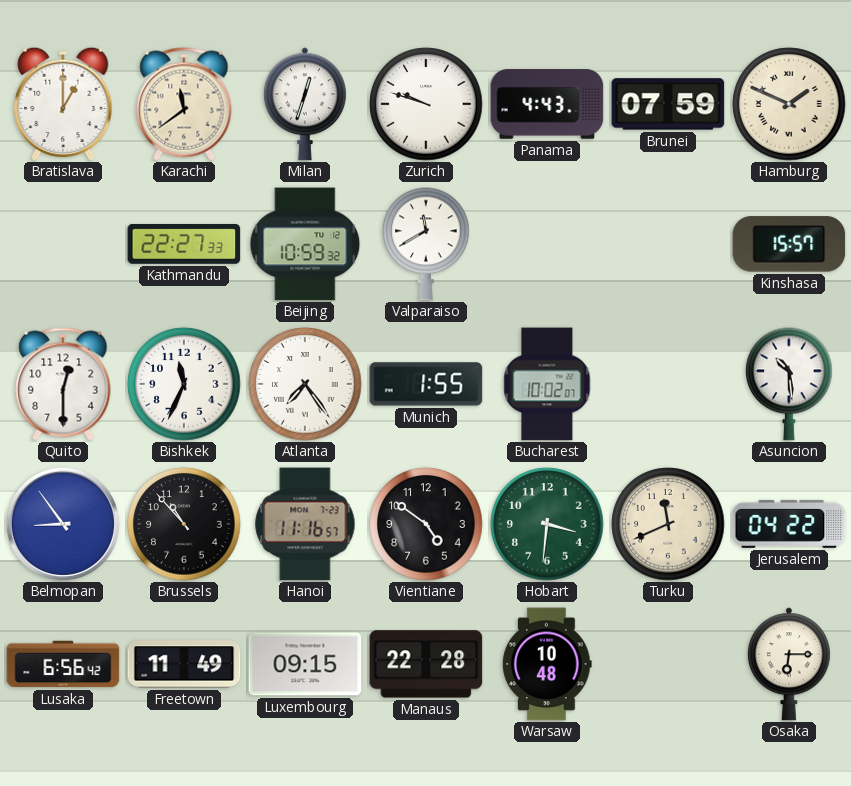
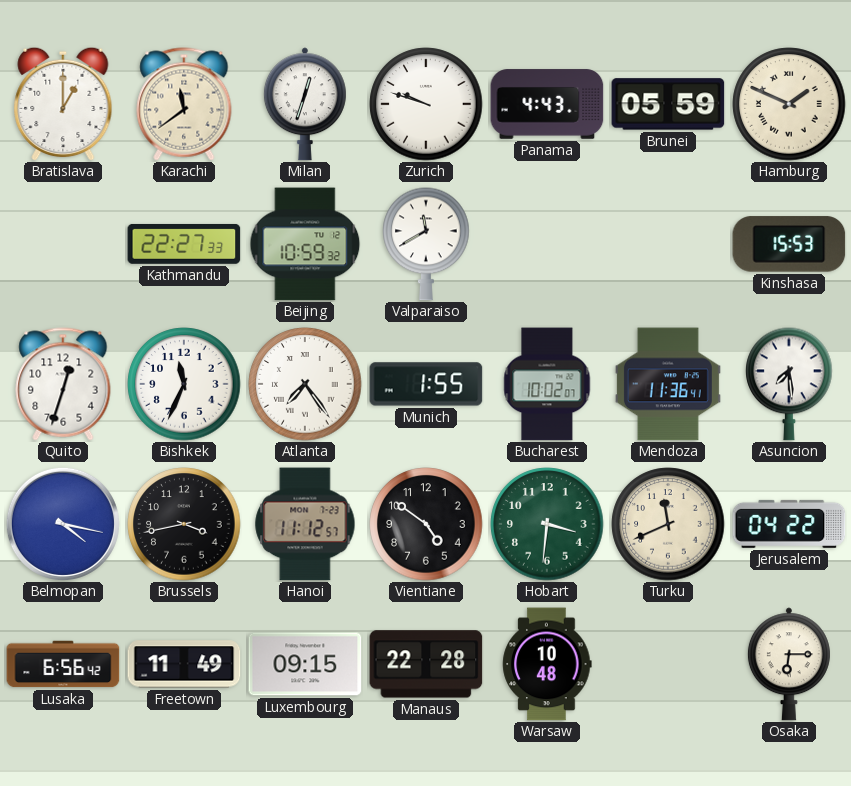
Brunei: 07:59 -> 05:59
Kinshasa: 15:57 -> 15:53
Quito: 12:30 -> 12:33
Mendoza: none -> 11:36
Asuncion: 10:29 -> 7:29
Belmopan: 8:54 -> 4:17
Brussels: 10:53 -> 3:43
Hanoi: 11:16 -> 11:12
